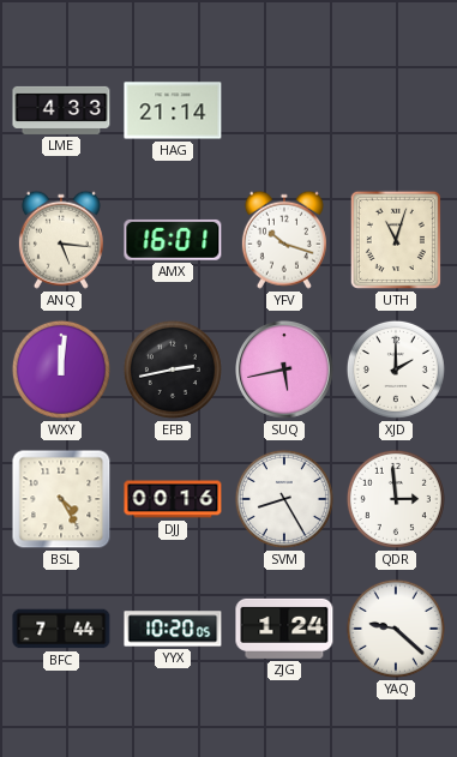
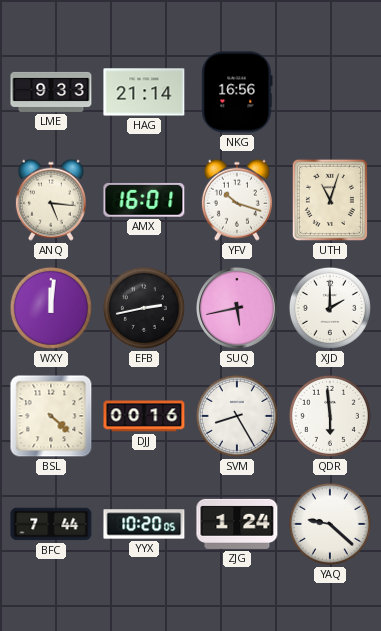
LME: 4:33 -> 9:33
NKG: none -> 16:56
BSL: 4:25 -> 4:22
QDR: 2:59 -> 5:59
